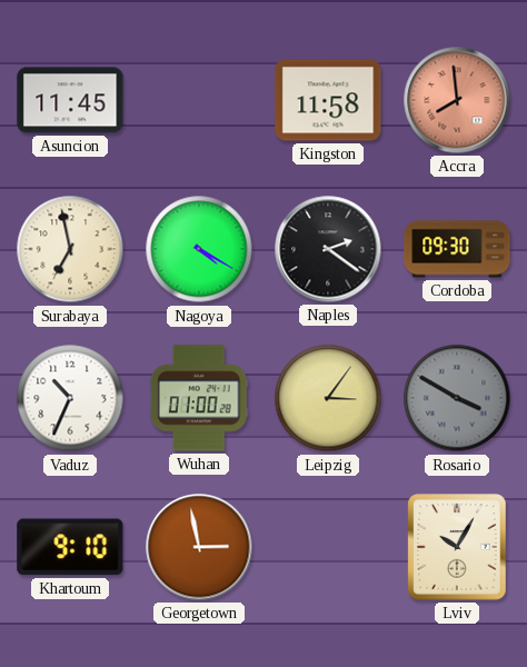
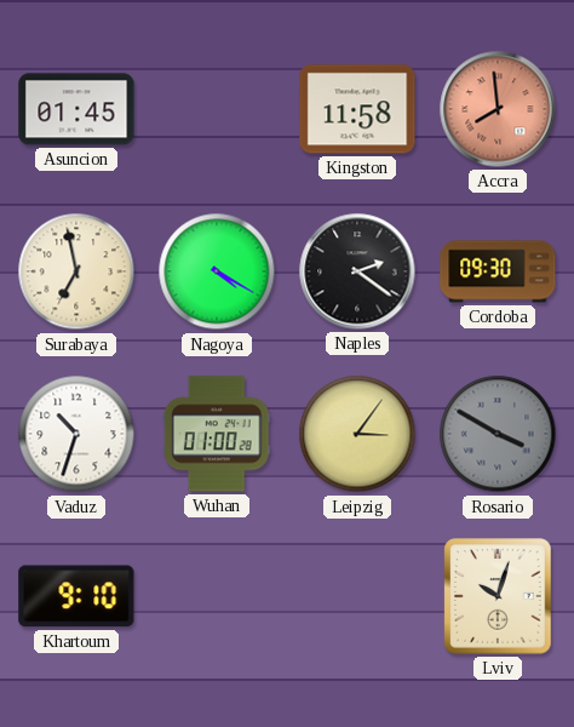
Asuncion: 11:45 -> 01:45
Vaduz: 10:34 -> 10:33
Georgetown: 2:58 -> none
Lviv: 10:05 -> 10:03
